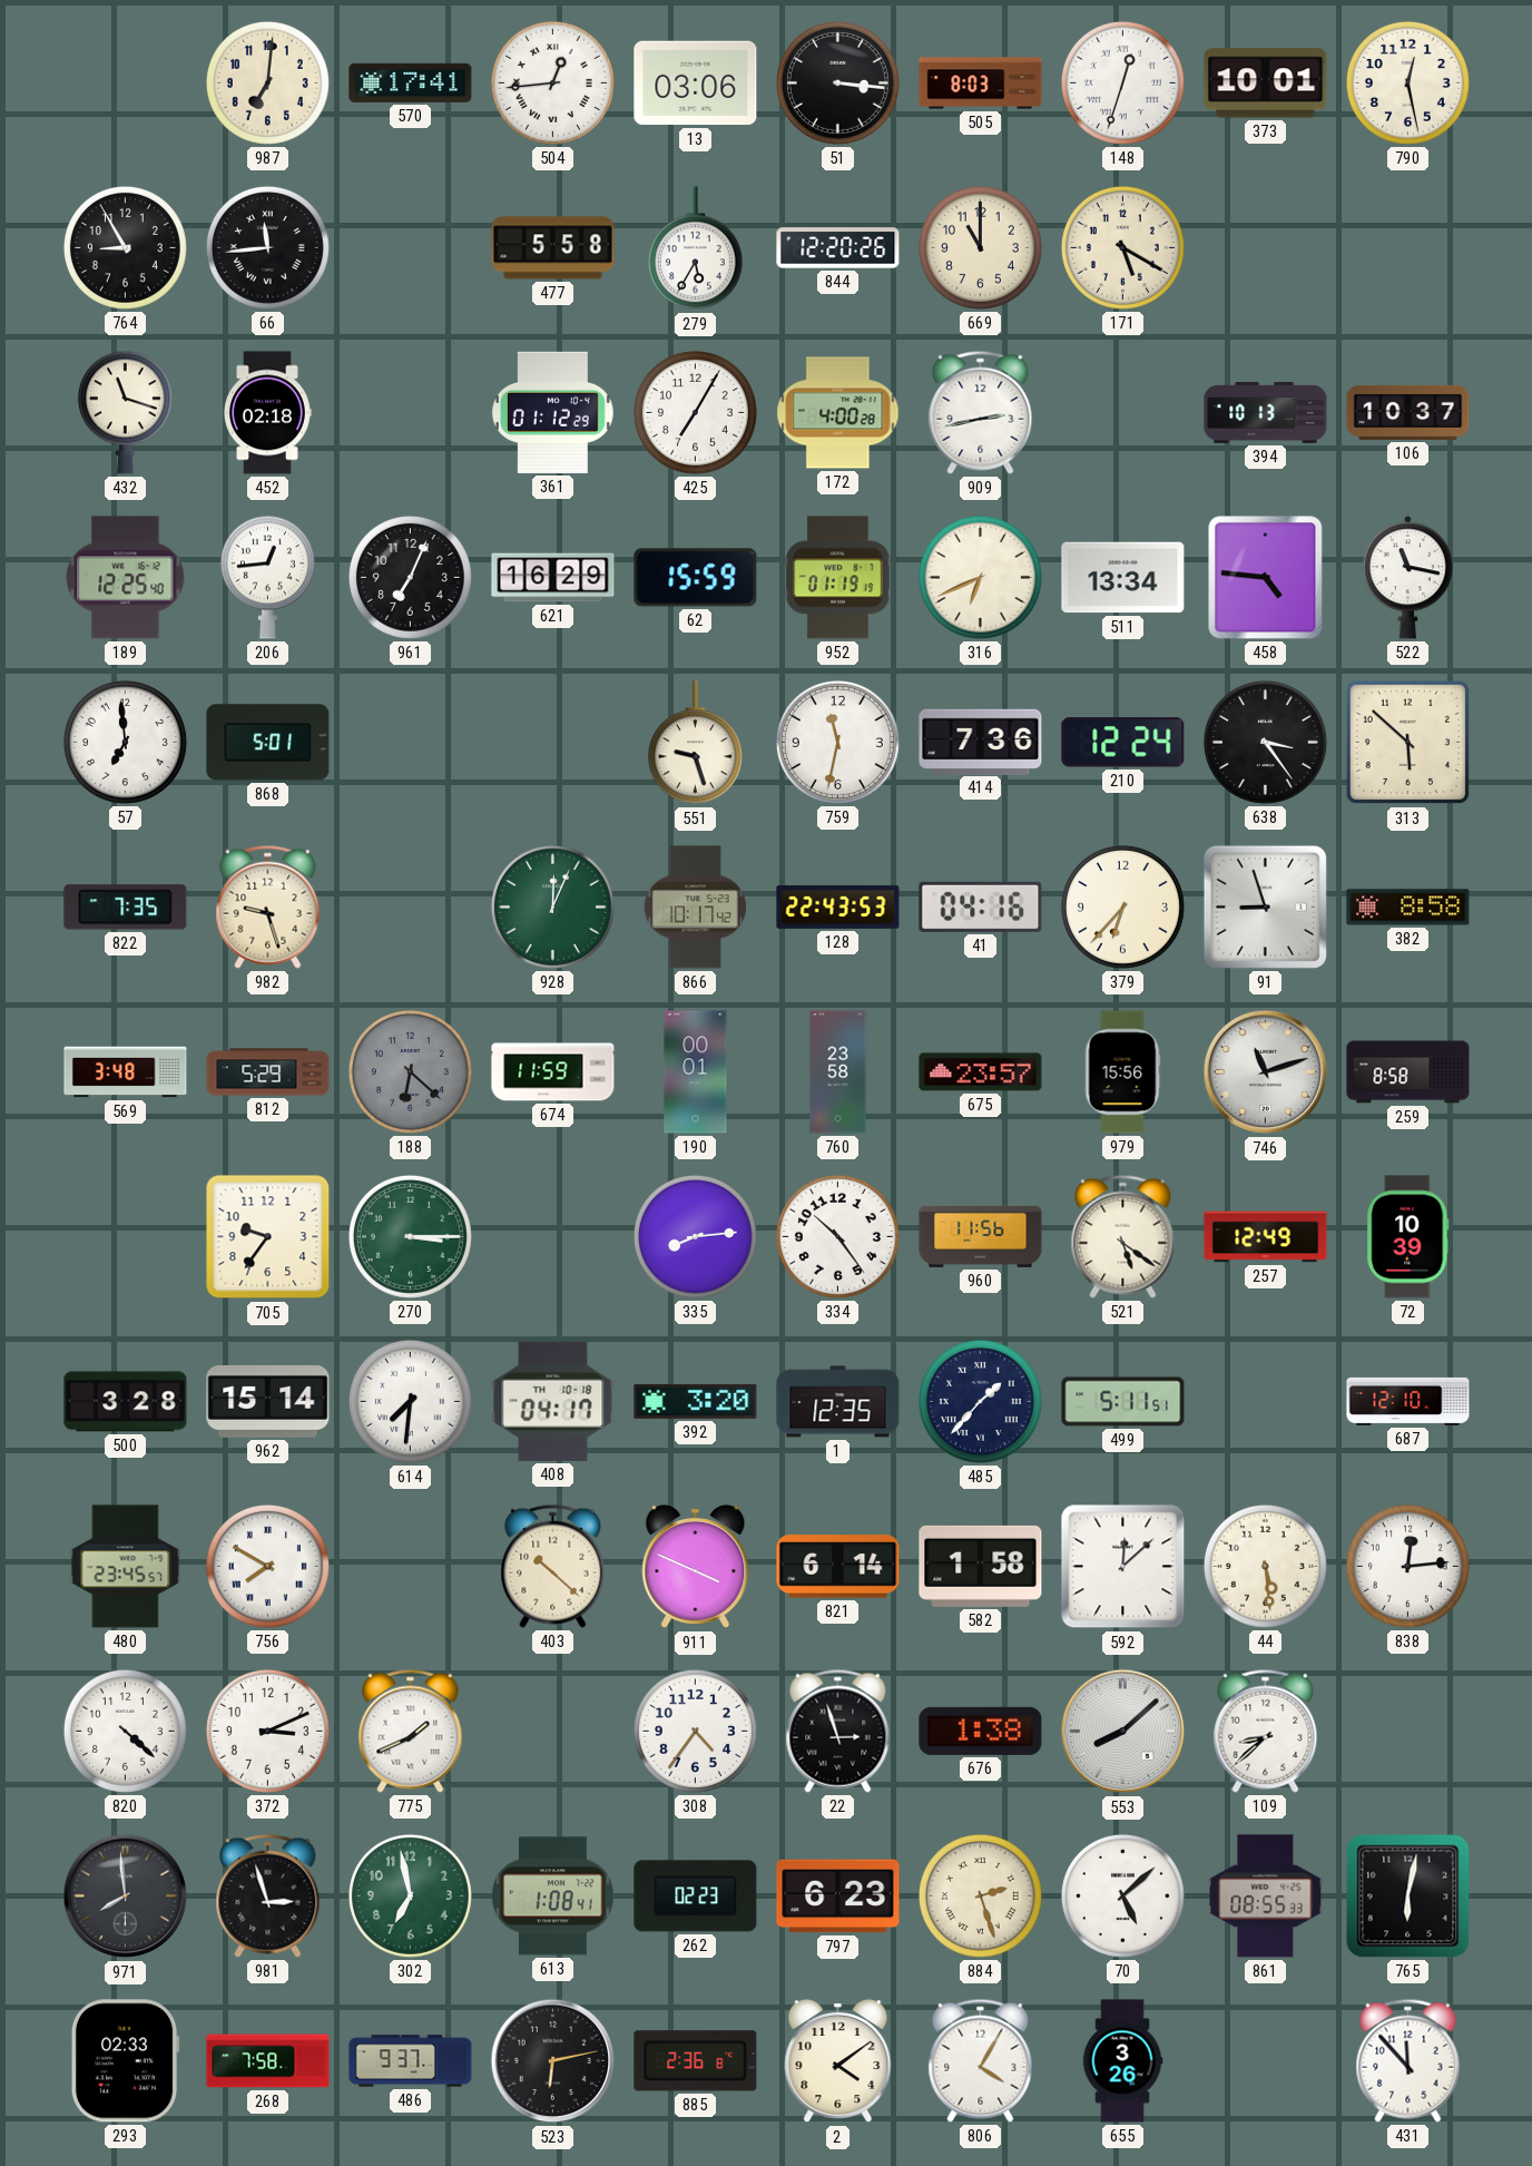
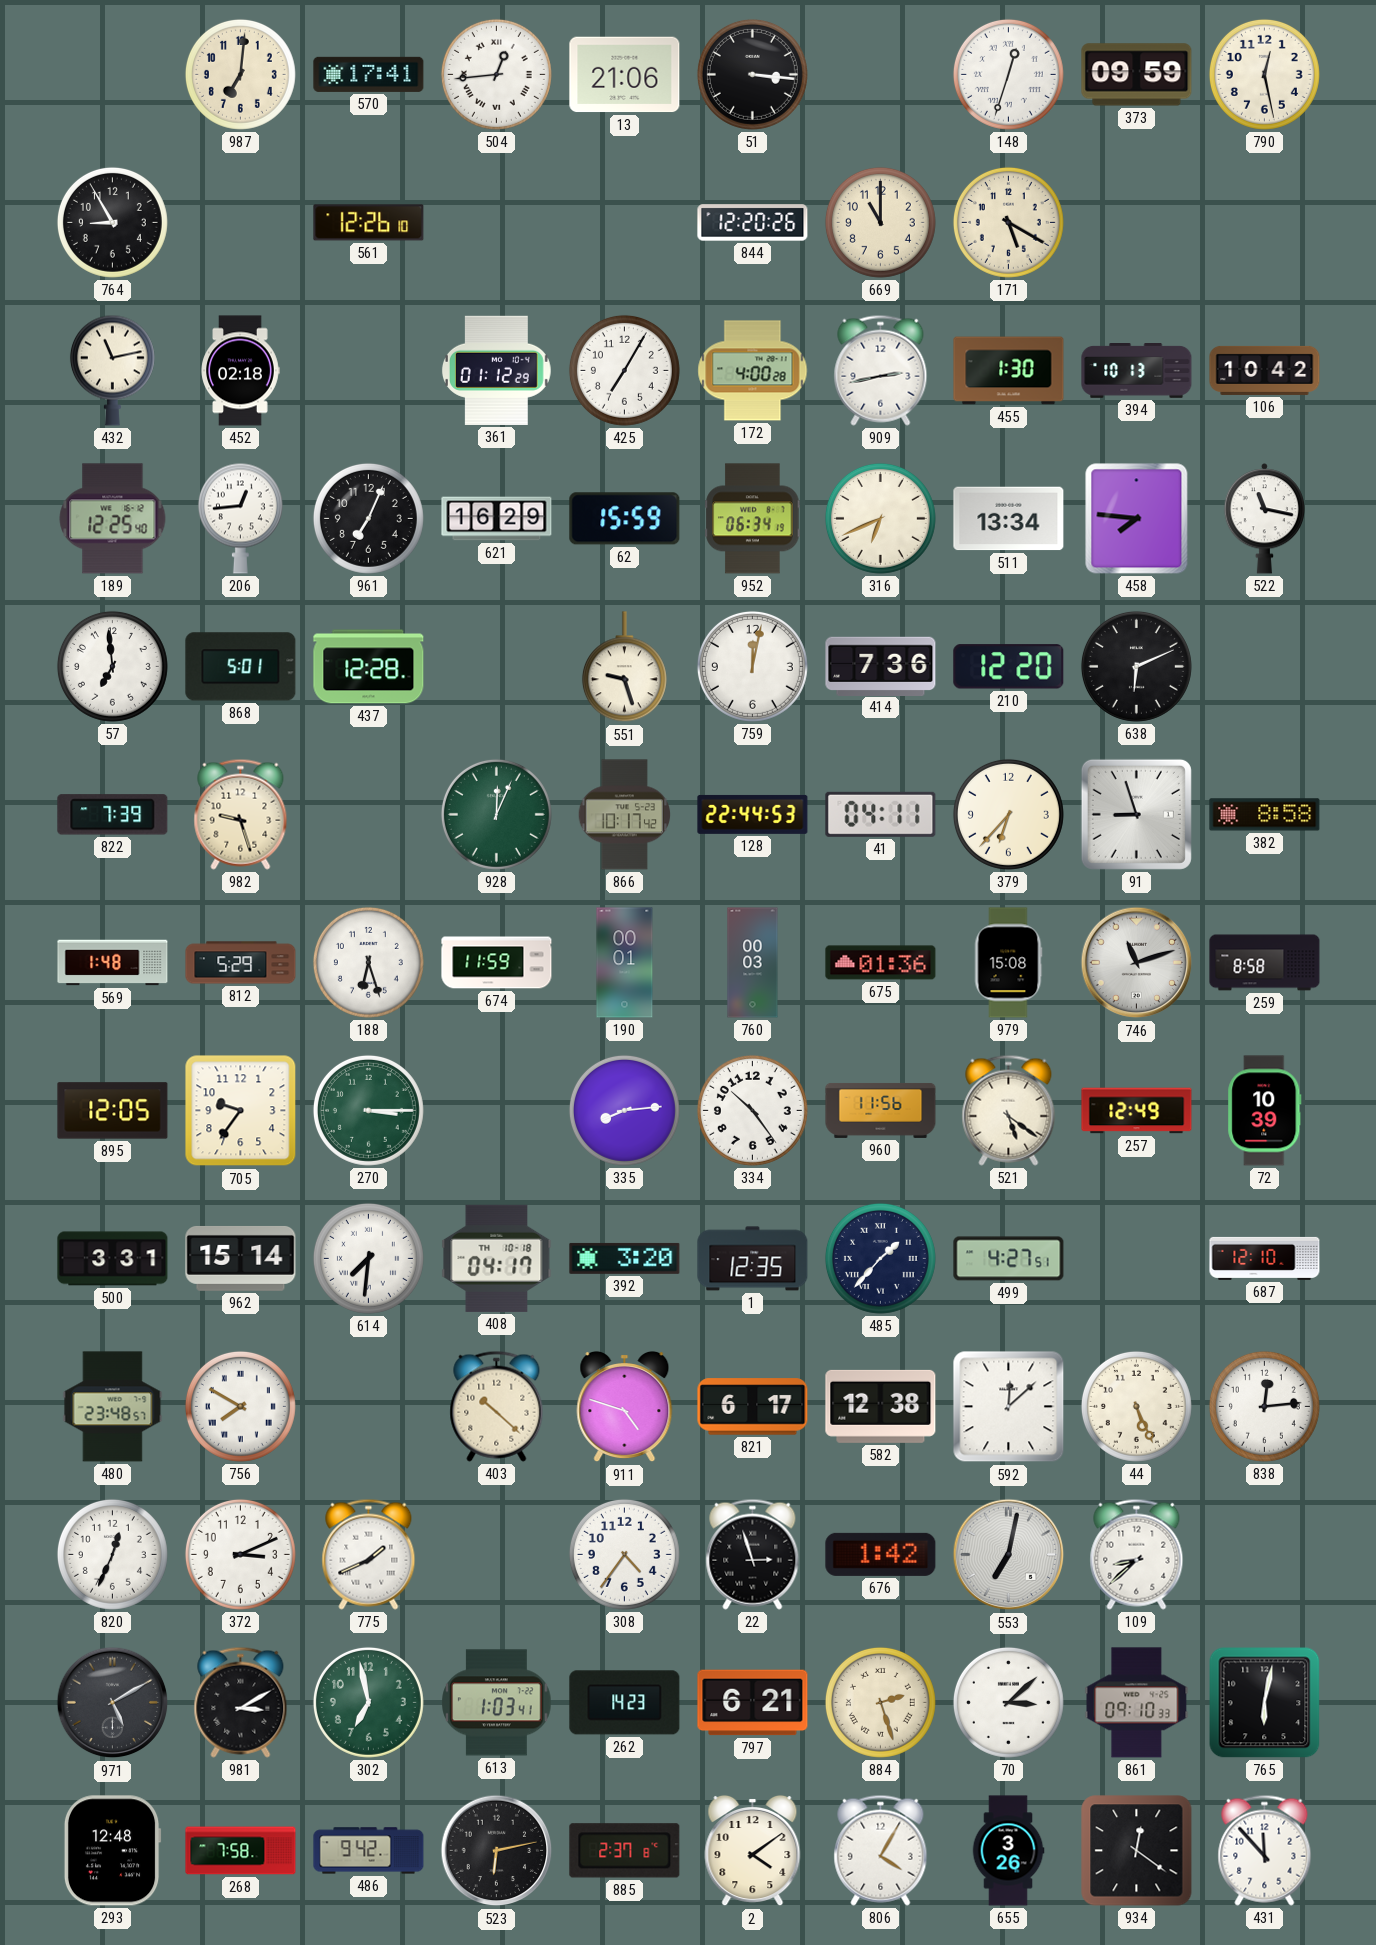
13: 03:06 -> 21:06
505: 8:03 -> none
373: 10:01 -> 09:59
66: 11:44 -> none
561: none -> 12:26
477: 5:58 -> none
279: 5:35 -> none
432: 11:18 -> 11:13
455: none -> 1:30
106: 10:37 -> 10:42
952: 01:19 -> 06:34
458: 4:46 -> 7:46
437: none -> 12:28
759: 11:32 -> 12:02
210: 12:24 -> 12:20
638: 3:24 -> 6:11
313: 5:52 -> none
822: 7:35 -> 7:39
128: 22:43 -> 22:44
41: 04:16 -> 04:11
569: 3:48 -> 1:48
188: 6:22 -> 6:27
188 dial: grey -> white
760: 23:58 -> 00:03
675: 23:57 -> 01:36
979: 15:56 -> 15:08
895: none -> 12:05
500: 3:28 -> 3:31
499: 5:11 -> 4:27
480: 23:45 -> 23:48
911: 3:49 -> 4:48
821: 6:14 -> 6:17
582: 1:58 -> 12:38
44: 5:29 -> 5:26
820: 4:22 -> 12:34
676: 1:38 -> 1:42
553: 8:08 -> 7:02
971: 7:59 -> 5:10
981: 2:57 -> 3:10
613: 1:08 -> 1:03
262: 02:23 -> 14:23
797: 6:23 -> 6:21
70: 5:08 -> 3:08
861: 08:55 -> 09:10
293: 02:33 -> 12:48
486: 9:37 -> 9:42
885: 2:36 -> 2:37
934: none -> 12:21
